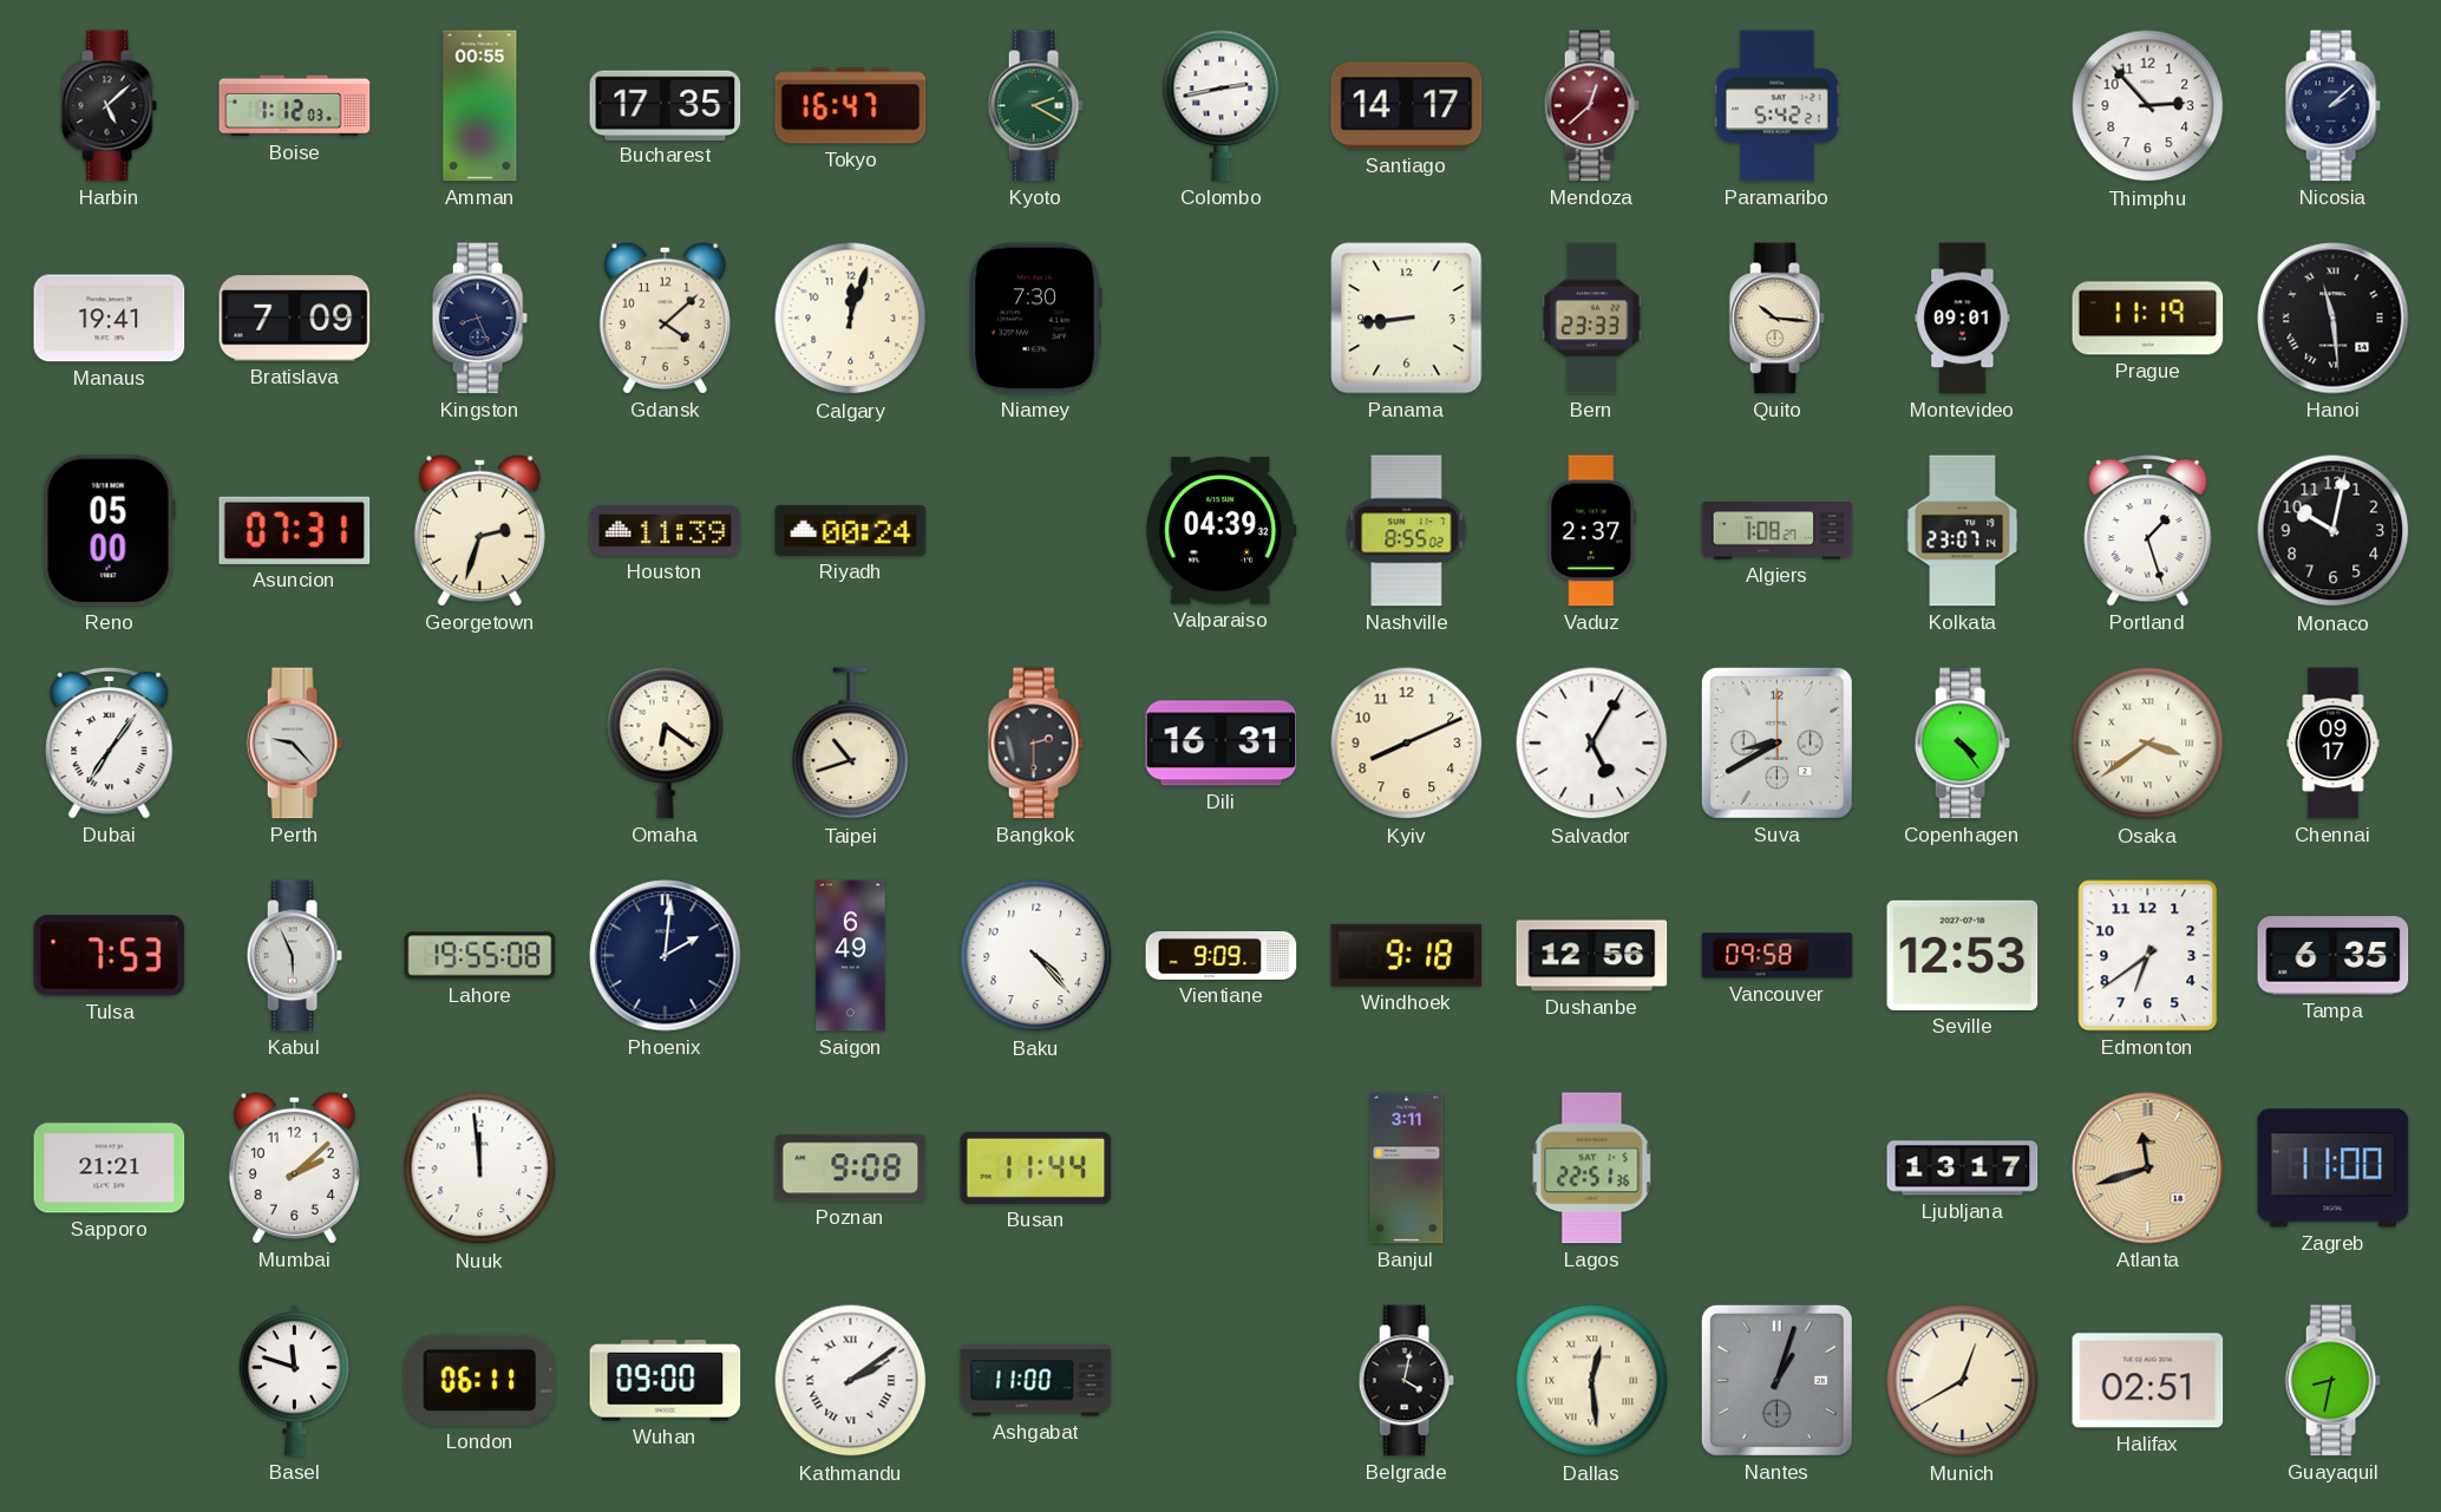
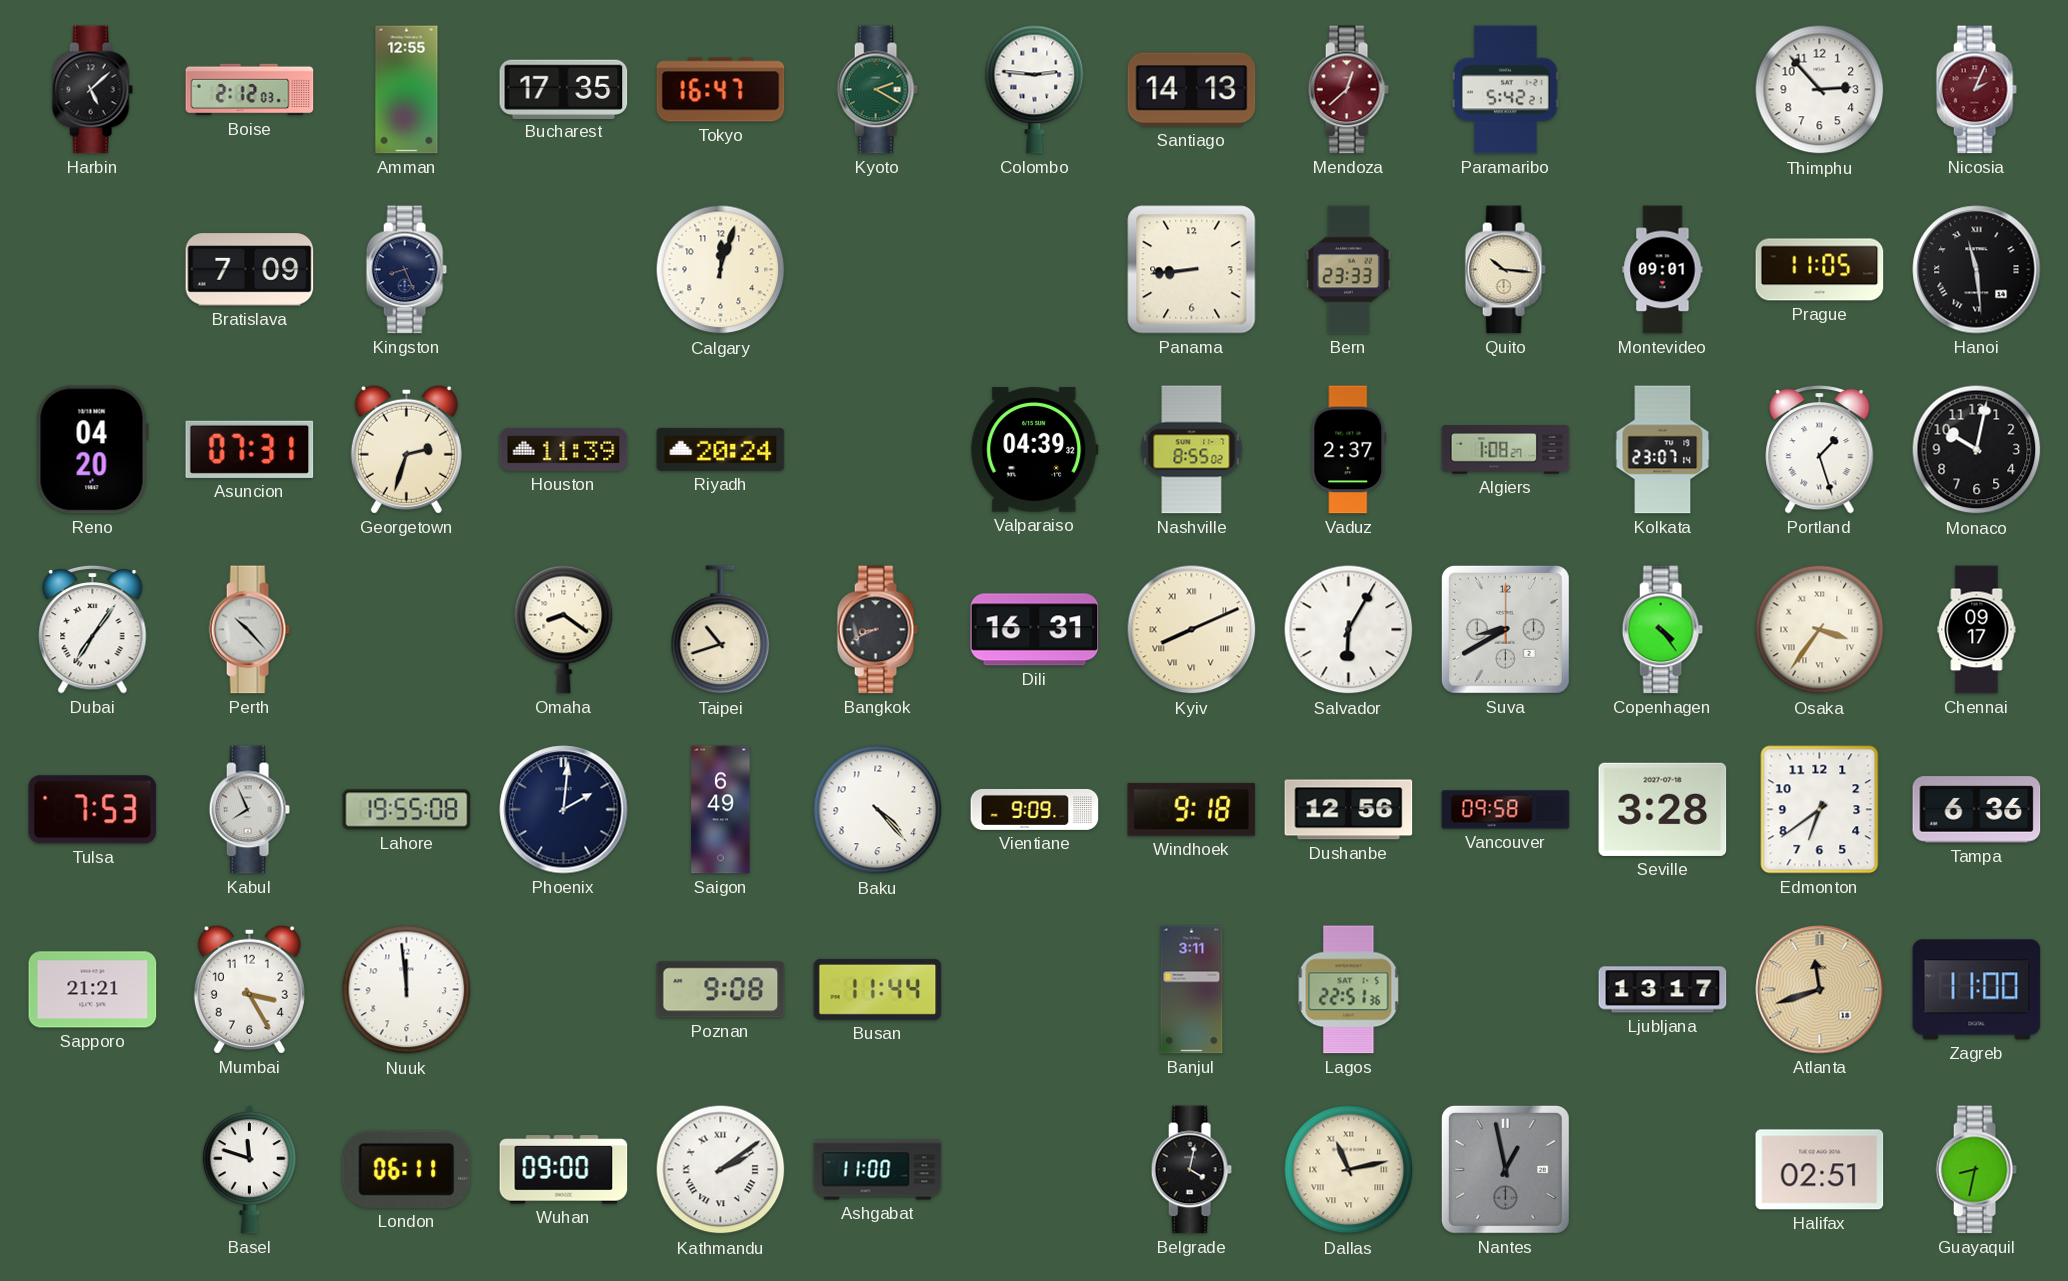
Boise: 1:12 -> 2:12
Amman: 00:55 -> 12:55
Colombo: 2:43 -> 2:46
Santiago: 14:17 -> 14:13
Nicosia: 2:08 -> 2:04
Nicosia dial: navy -> burgundy
Manaus: 19:41 -> none
Gdansk: 4:08 -> none
Niamey: 7:30 -> none
Prague: 11:19 -> 11:05
Reno: 05:00 -> 04:20
Riyadh: 00:24 -> 20:24
Perth: 9:23 -> 10:23
Omaha: 6:21 -> 8:21
Bangkok: 2:30 -> 8:41
Kyiv numerals: Arabic -> Roman
Salvador: 5:05 -> 6:05
Osaka: 3:39 -> 3:36
Kabul: 5:56 -> 7:56
Seville: 12:53 -> 3:28
Tampa: 6:35 -> 6:36
Mumbai: 2:08 -> 3:25
Dallas: 12:29 -> 11:13
Nantes: 1:03 -> 12:58
Munich: 12:40 -> none
